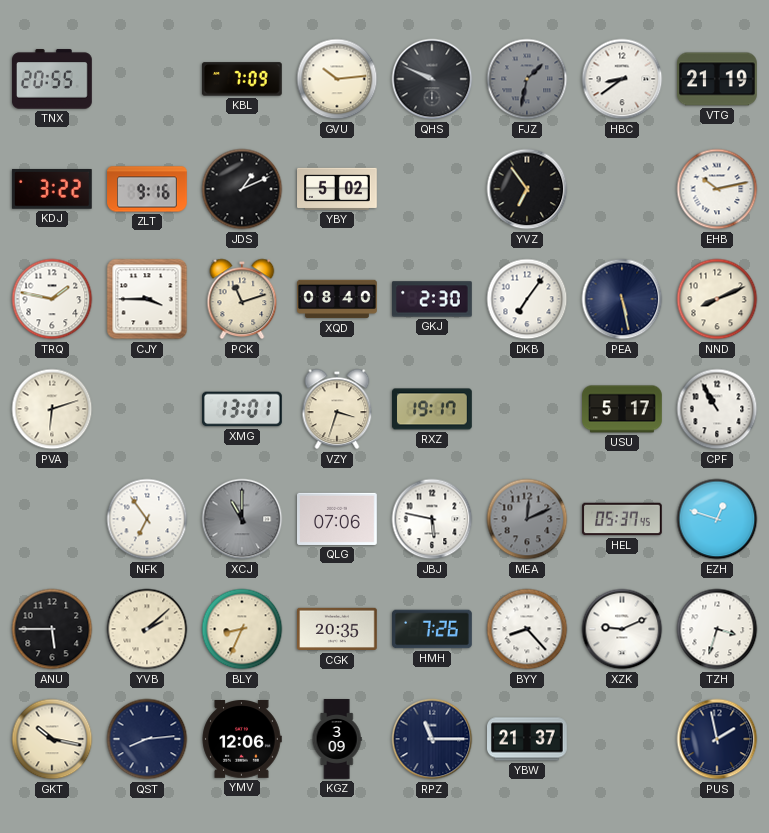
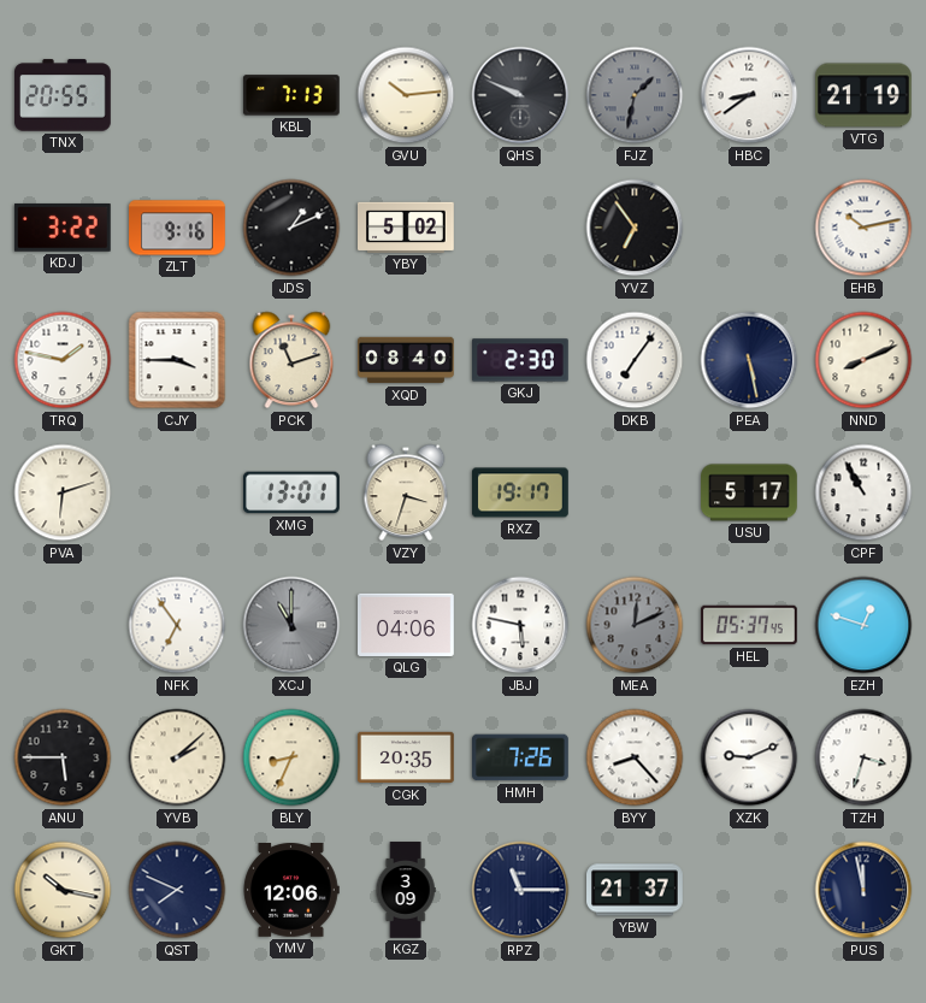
KBL: 7:09 -> 7:13
QLG: 07:06 -> 04:06
QST: 8:14 -> 7:49
PUS: 1:58 -> 11:58
